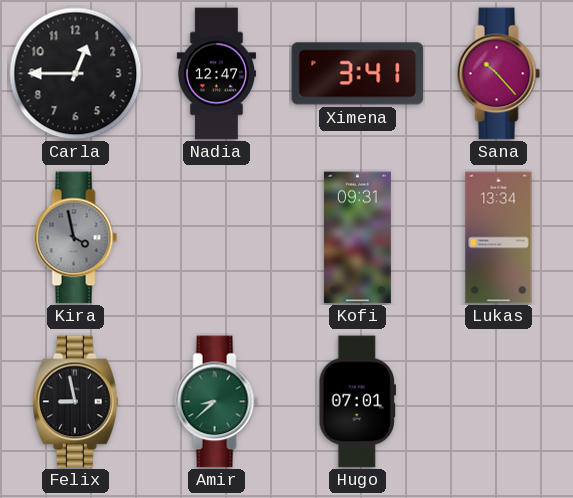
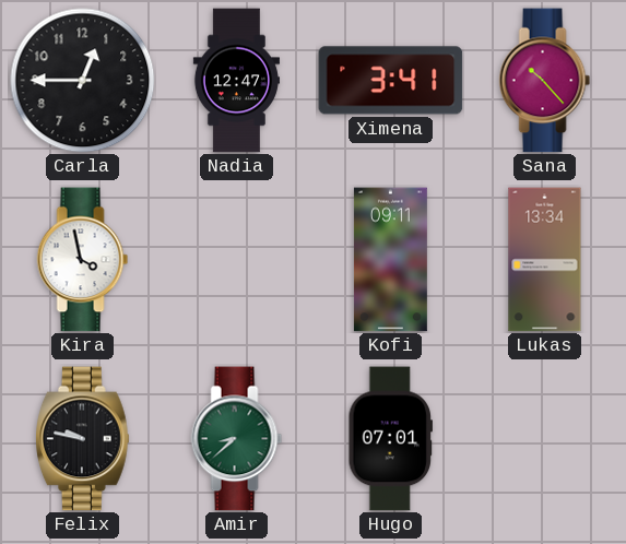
Kira dial: grey -> white
Kofi: 09:31 -> 09:11
Felix: 8:58 -> 9:47
